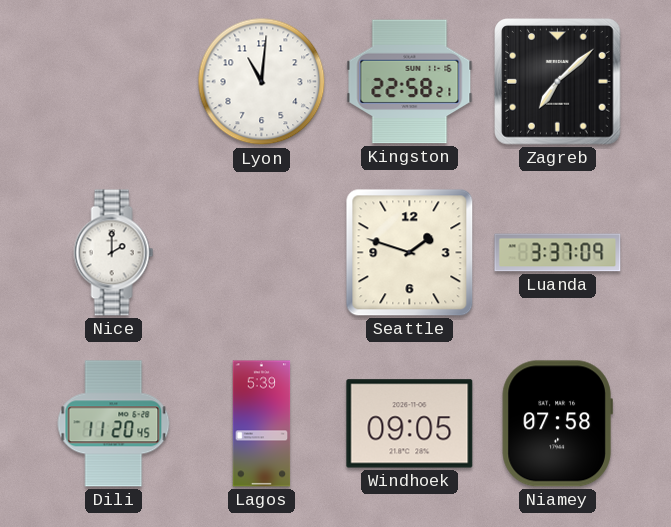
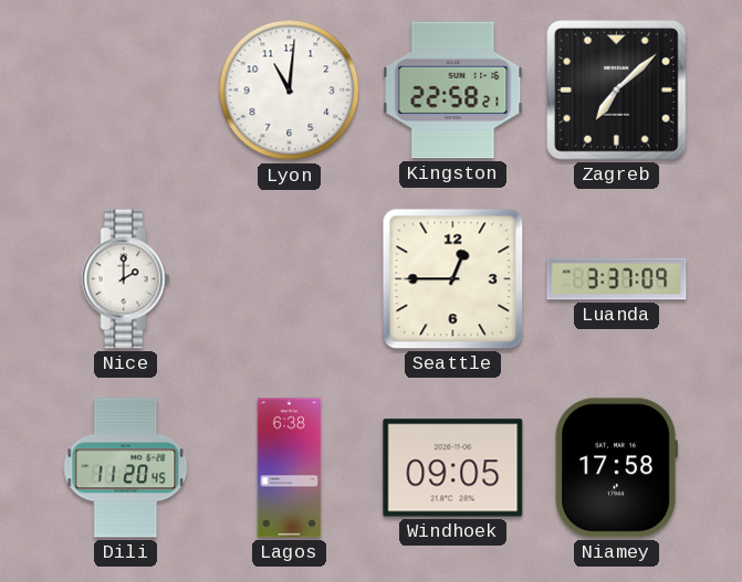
Seattle: 1:48 -> 12:45
Lagos: 5:39 -> 6:38
Niamey: 07:58 -> 17:58
